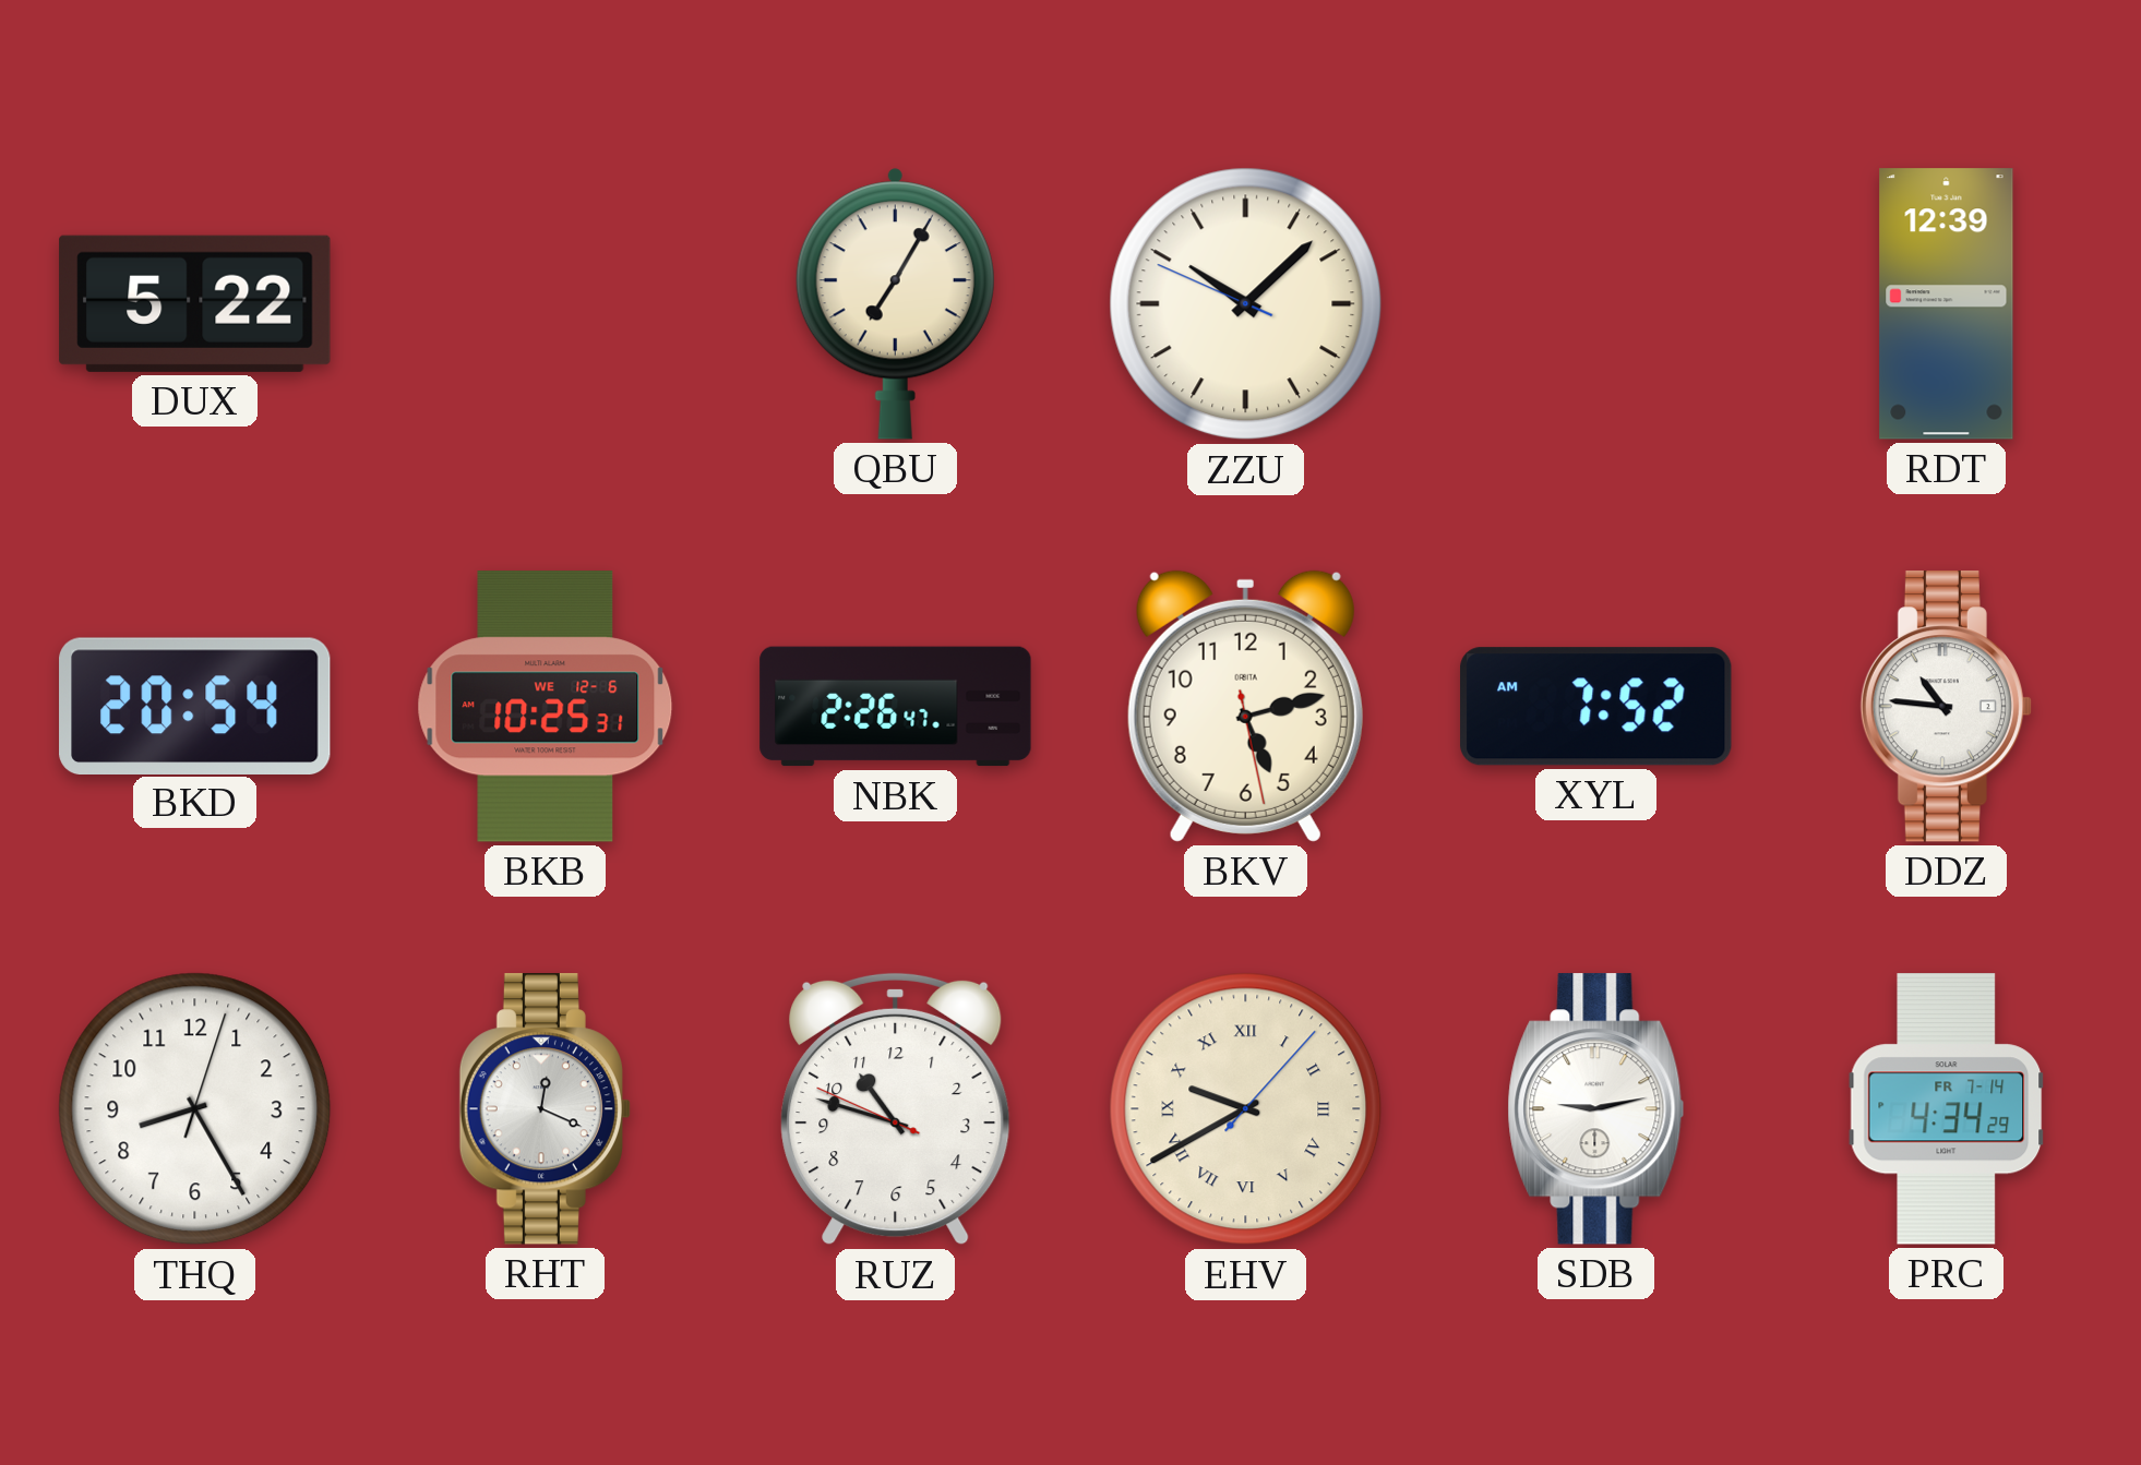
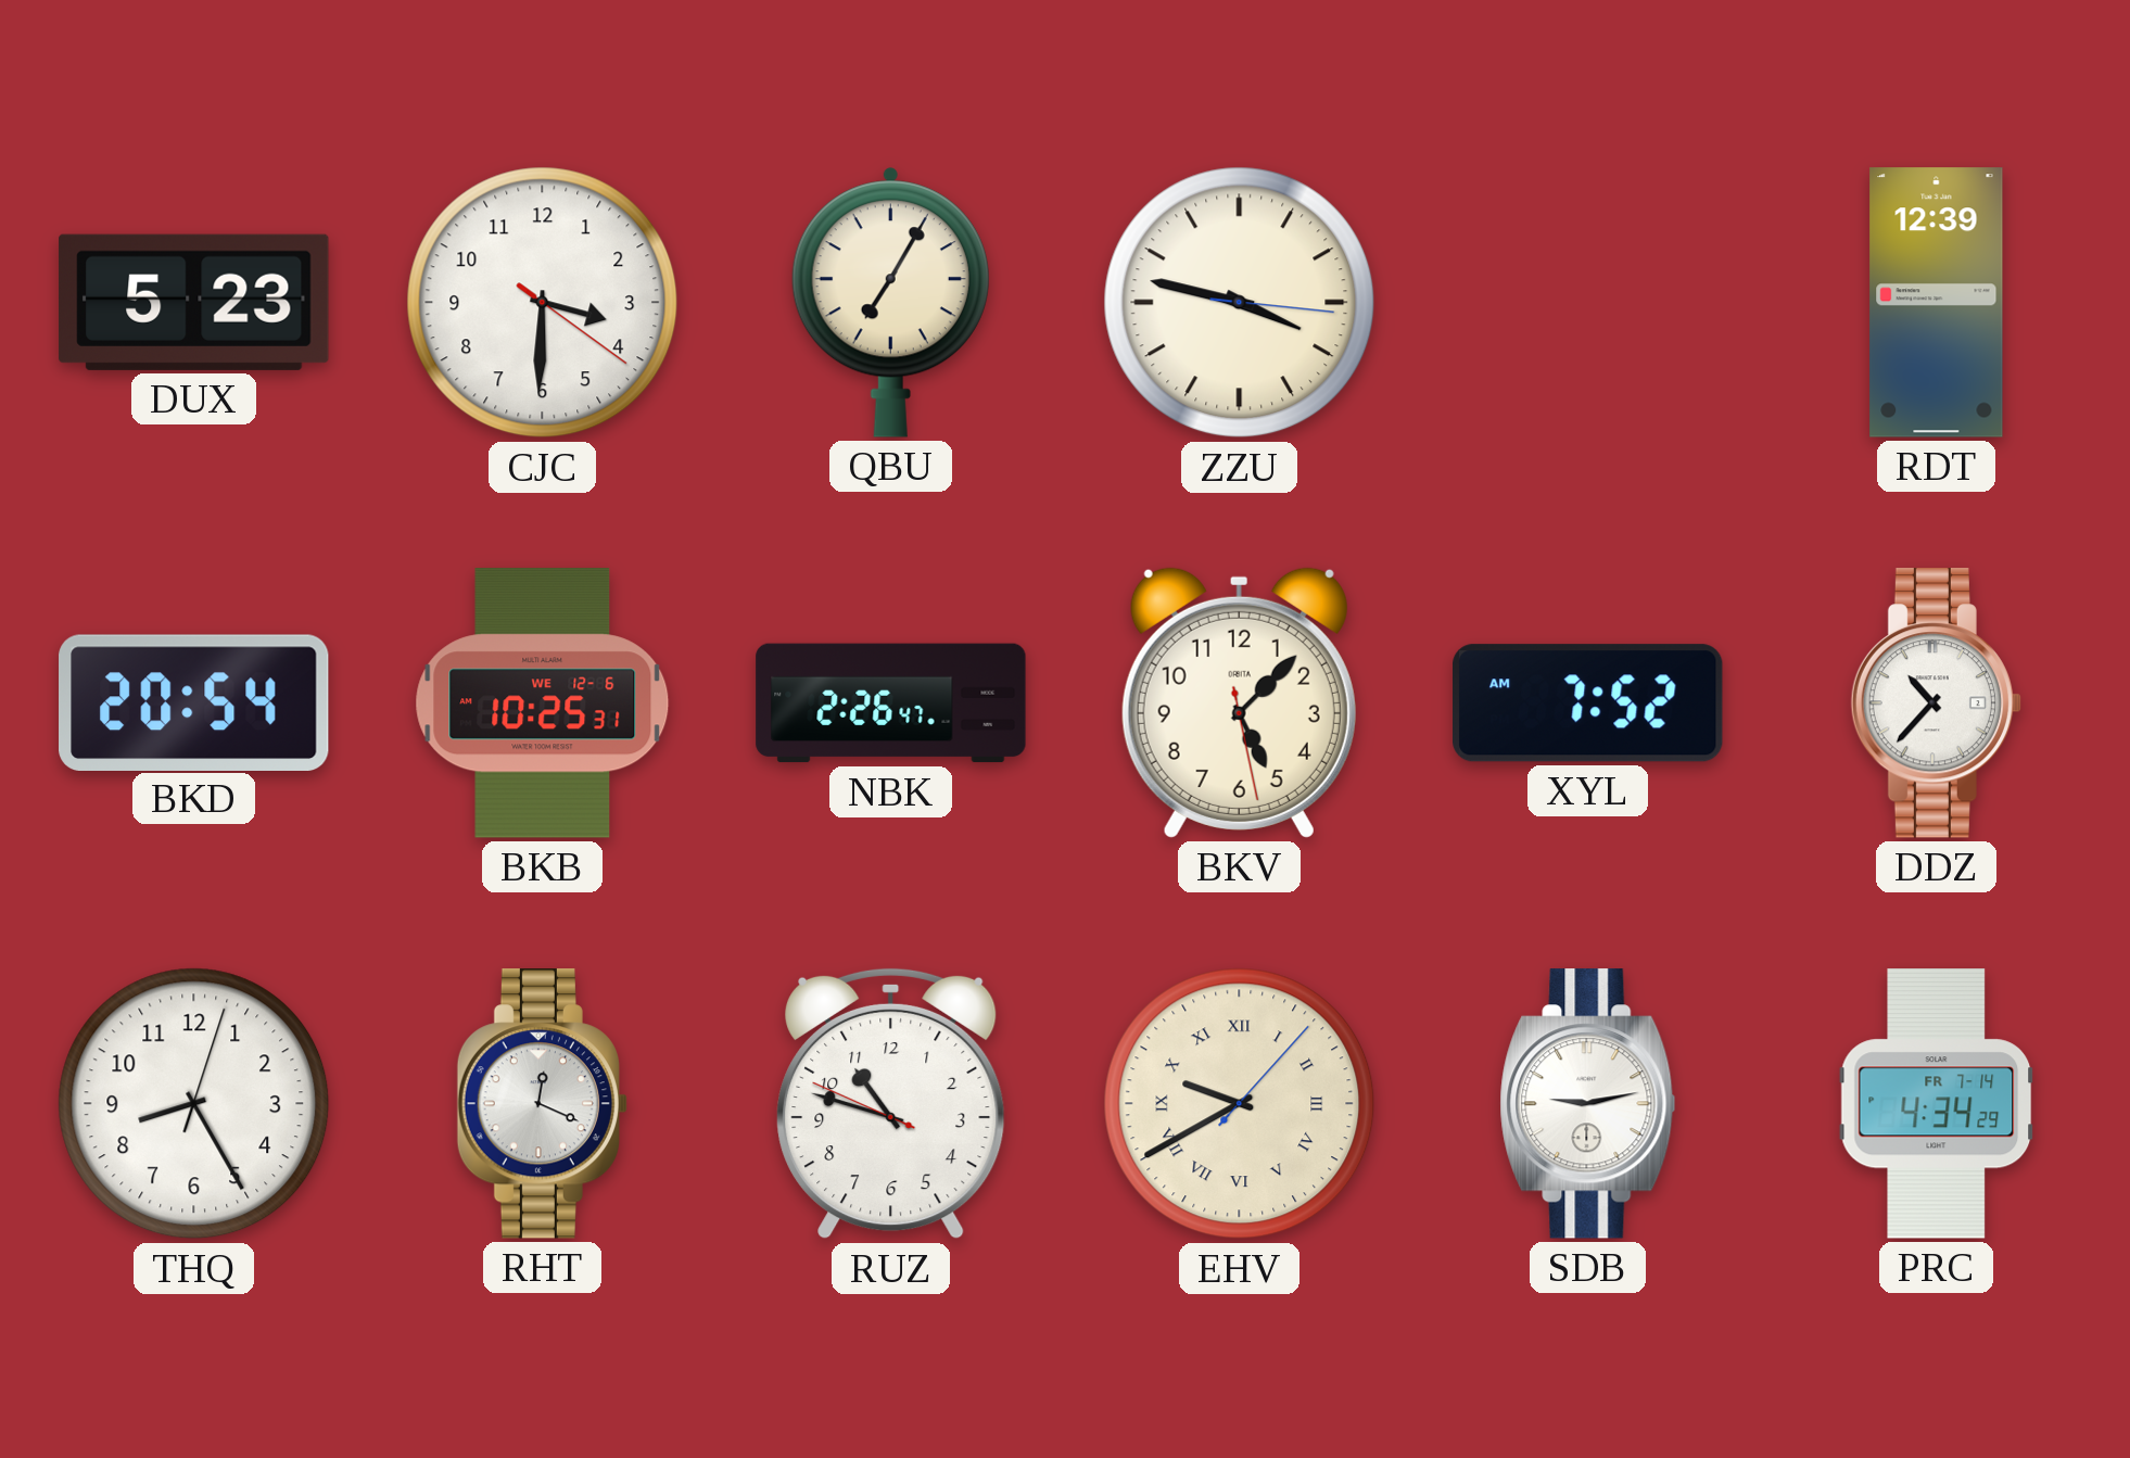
DUX: 5:22 -> 5:23
CJC: none -> 3:30
ZZU: 10:07 -> 3:47
BKV: 5:12 -> 5:07
DDZ: 10:46 -> 10:37
